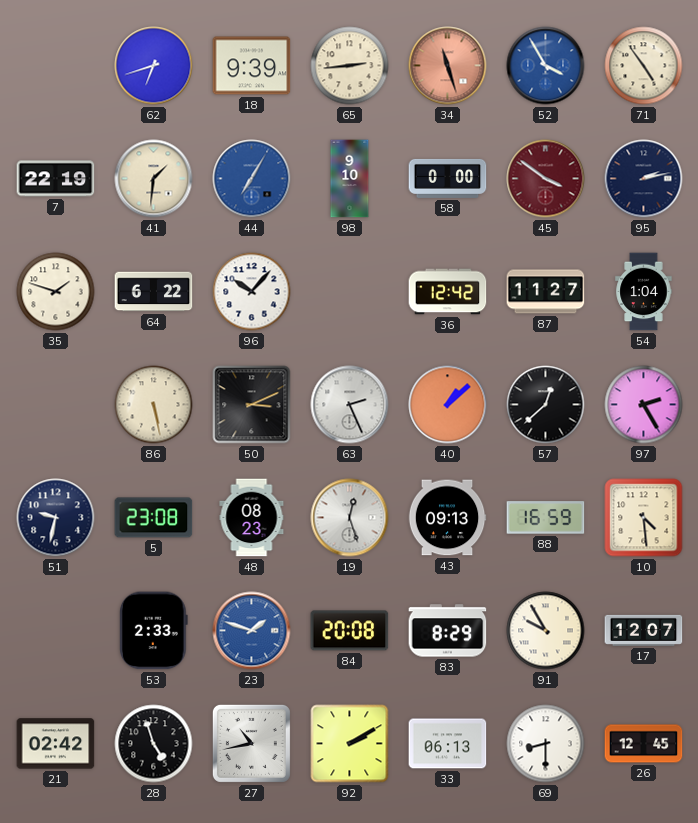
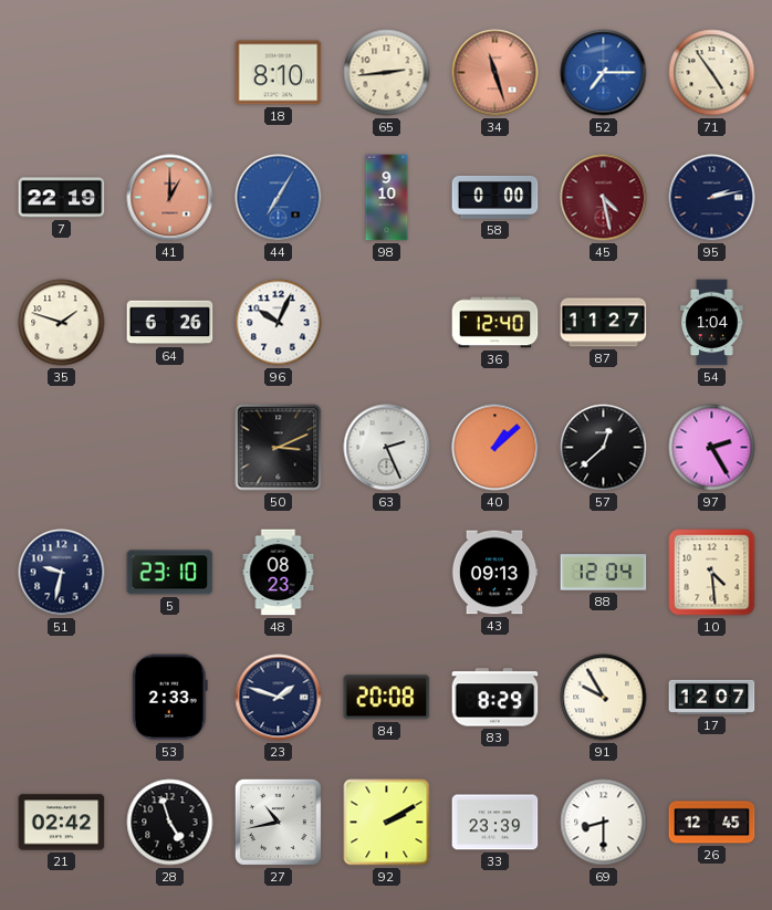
62: 6:42 -> none
18: 9:39 -> 8:10
52: 3:55 -> 7:15
41: 1:31 -> 1:00
41 dial: cream -> salmon
45: 3:51 -> 4:28
64: 6:22 -> 6:26
96: 10:07 -> 10:04
36: 12:42 -> 12:40
86: 5:28 -> none
5: 23:08 -> 23:10
19: 12:27 -> none
88: 16:59 -> 12:04
23 dial: blue -> navy
33: 06:13 -> 23:39
